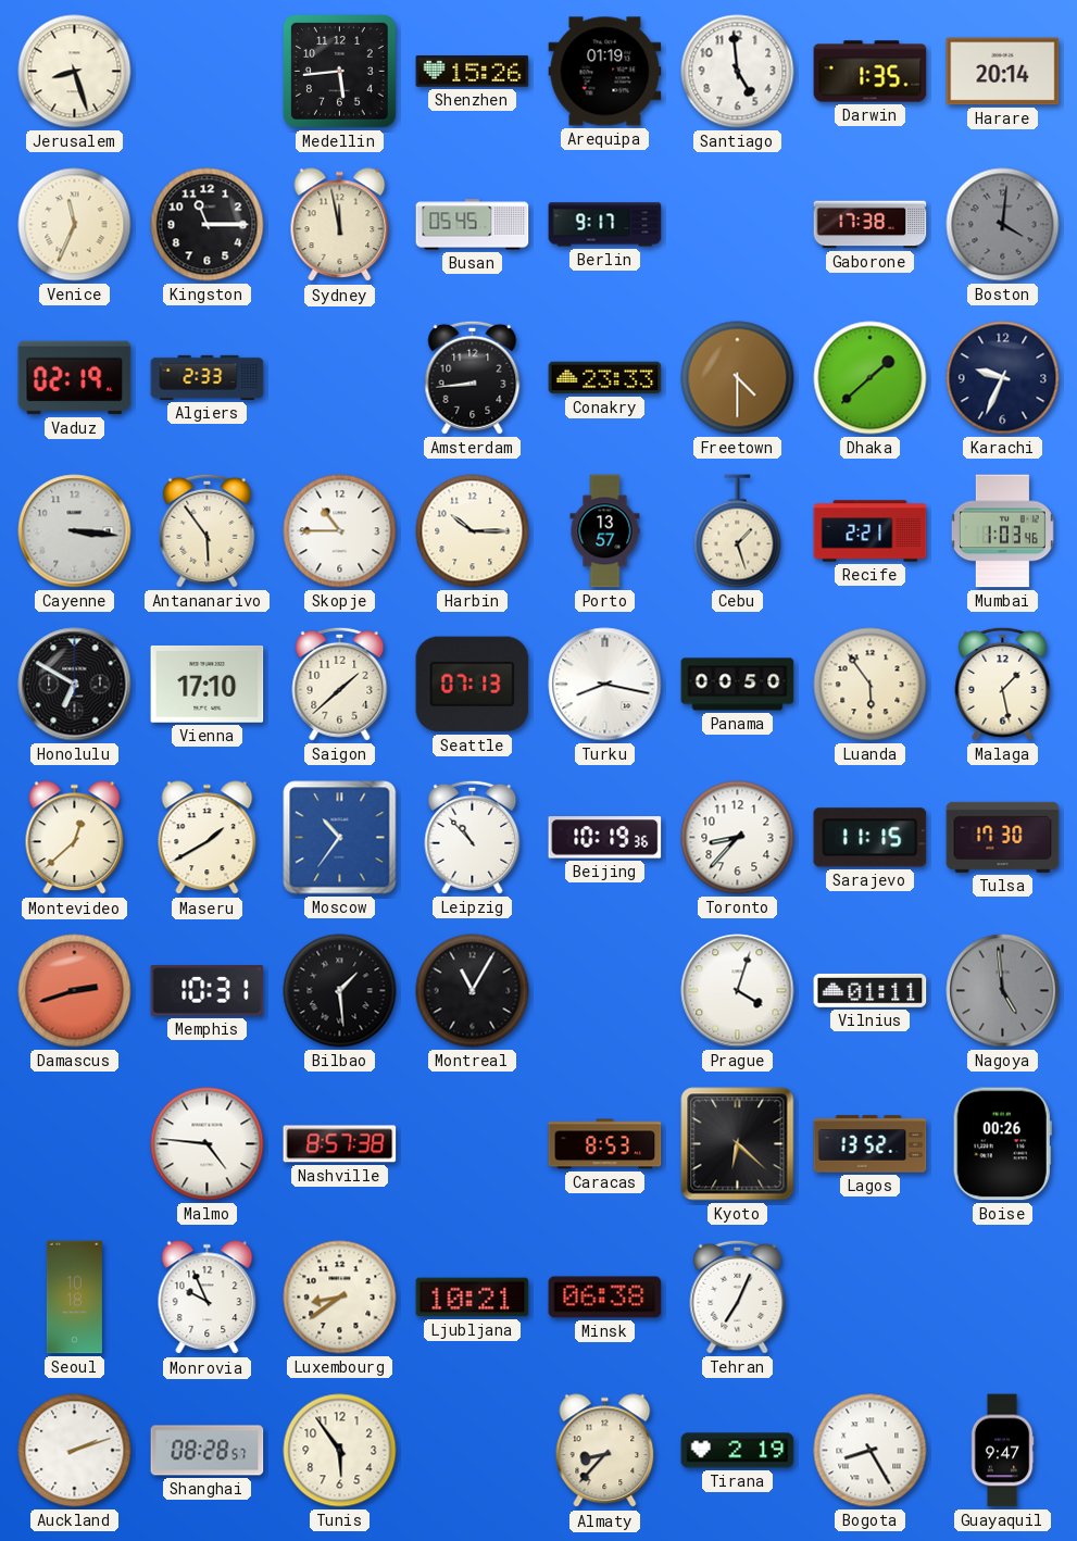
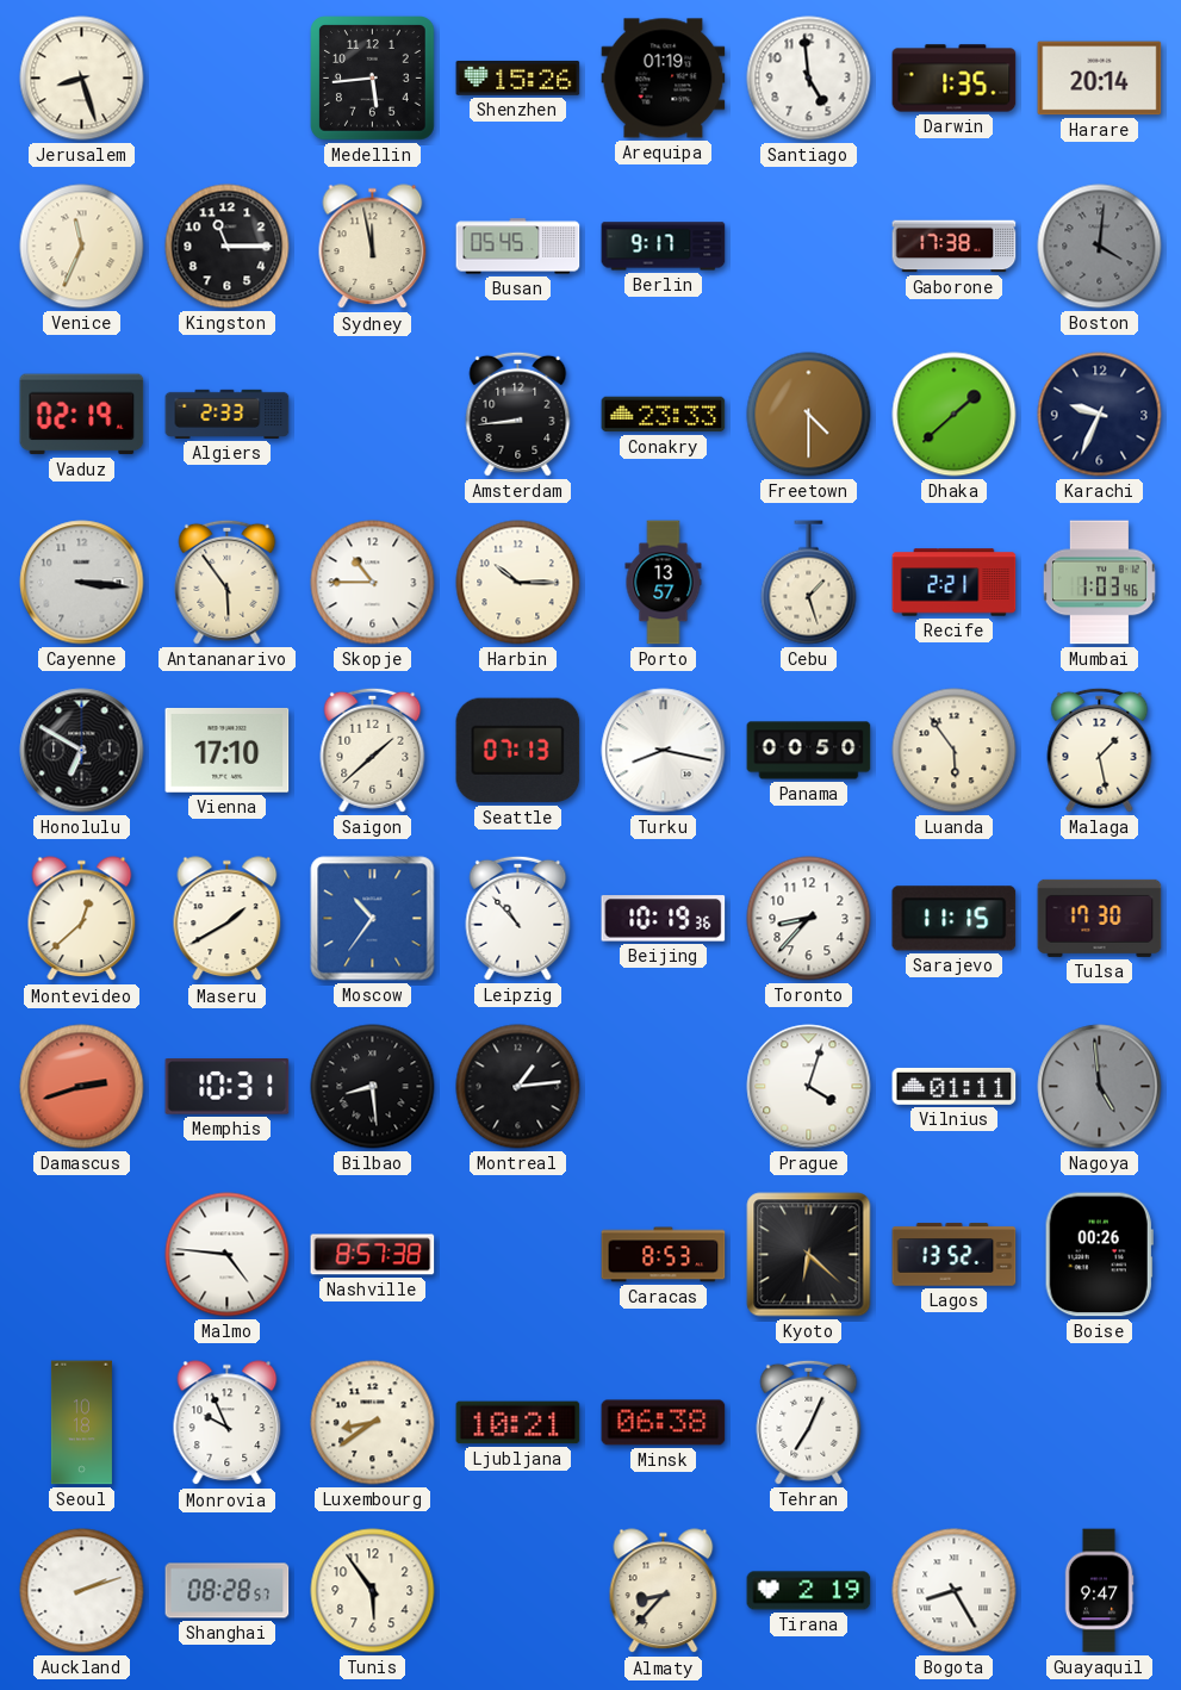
Bilbao: 1:29 -> 8:29
Montreal: 11:05 -> 1:14
